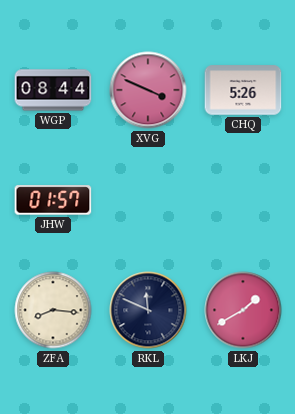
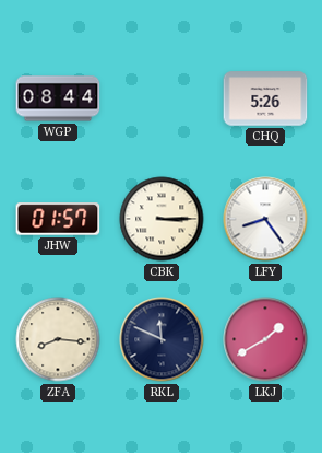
XVG: 3:49 -> none
CBK: none -> 3:15
LFY: none -> 8:24
